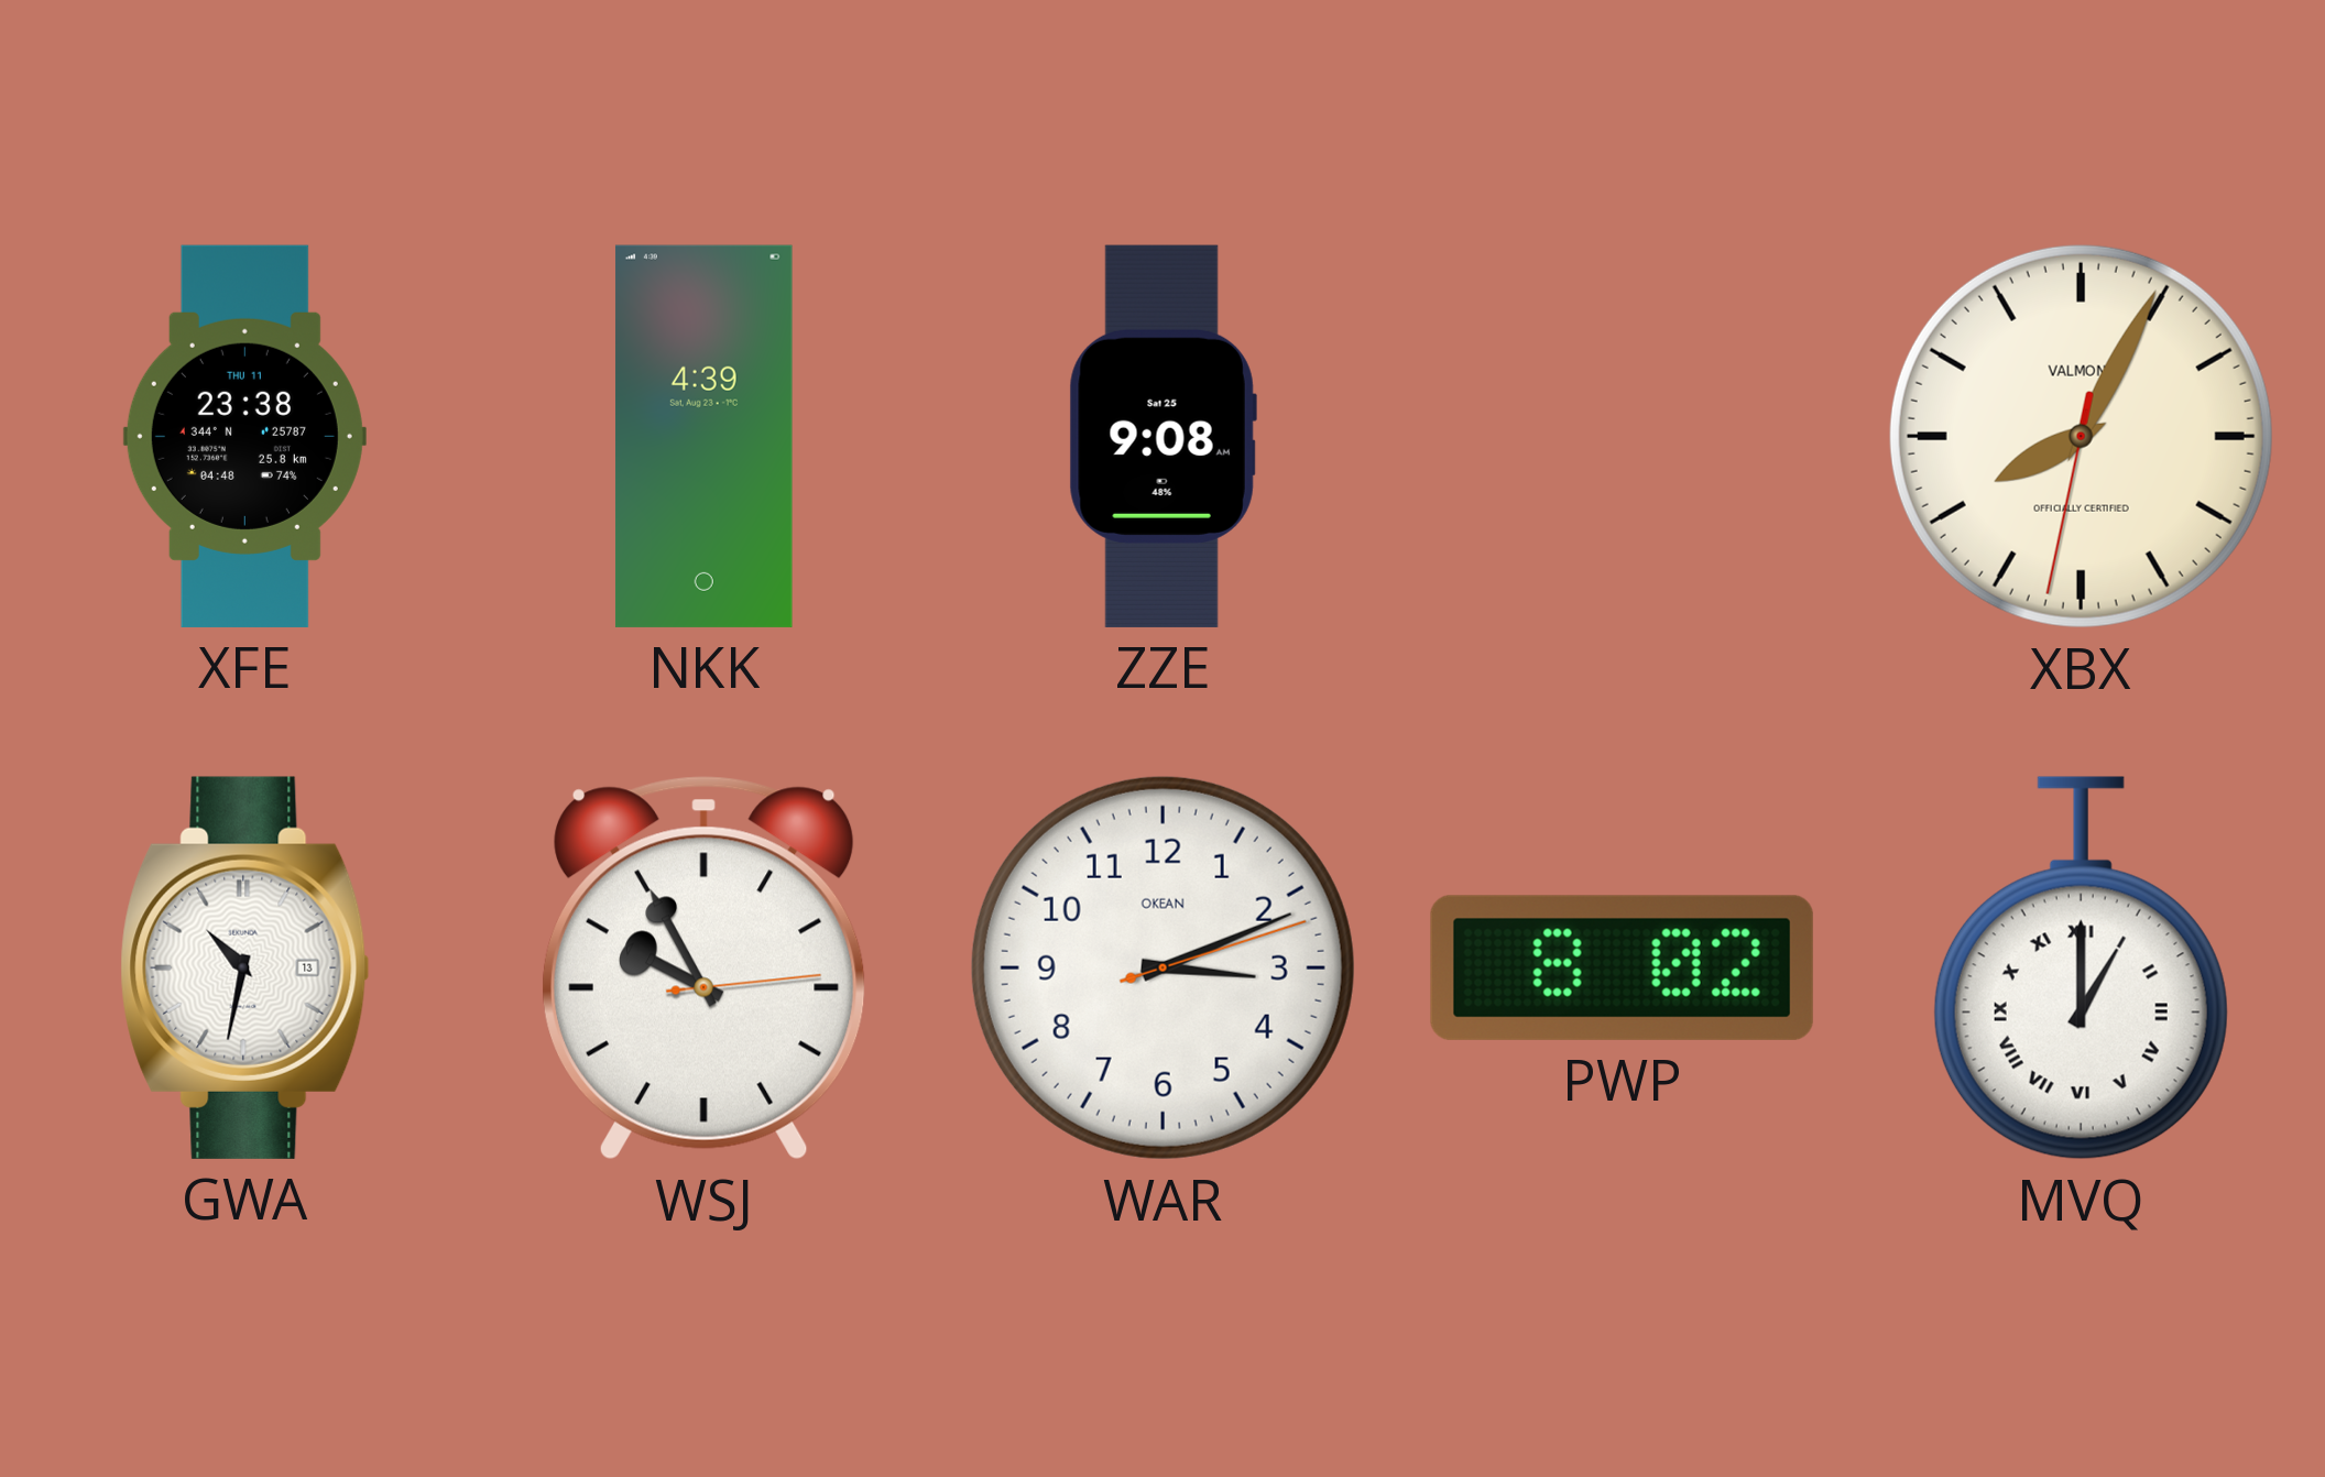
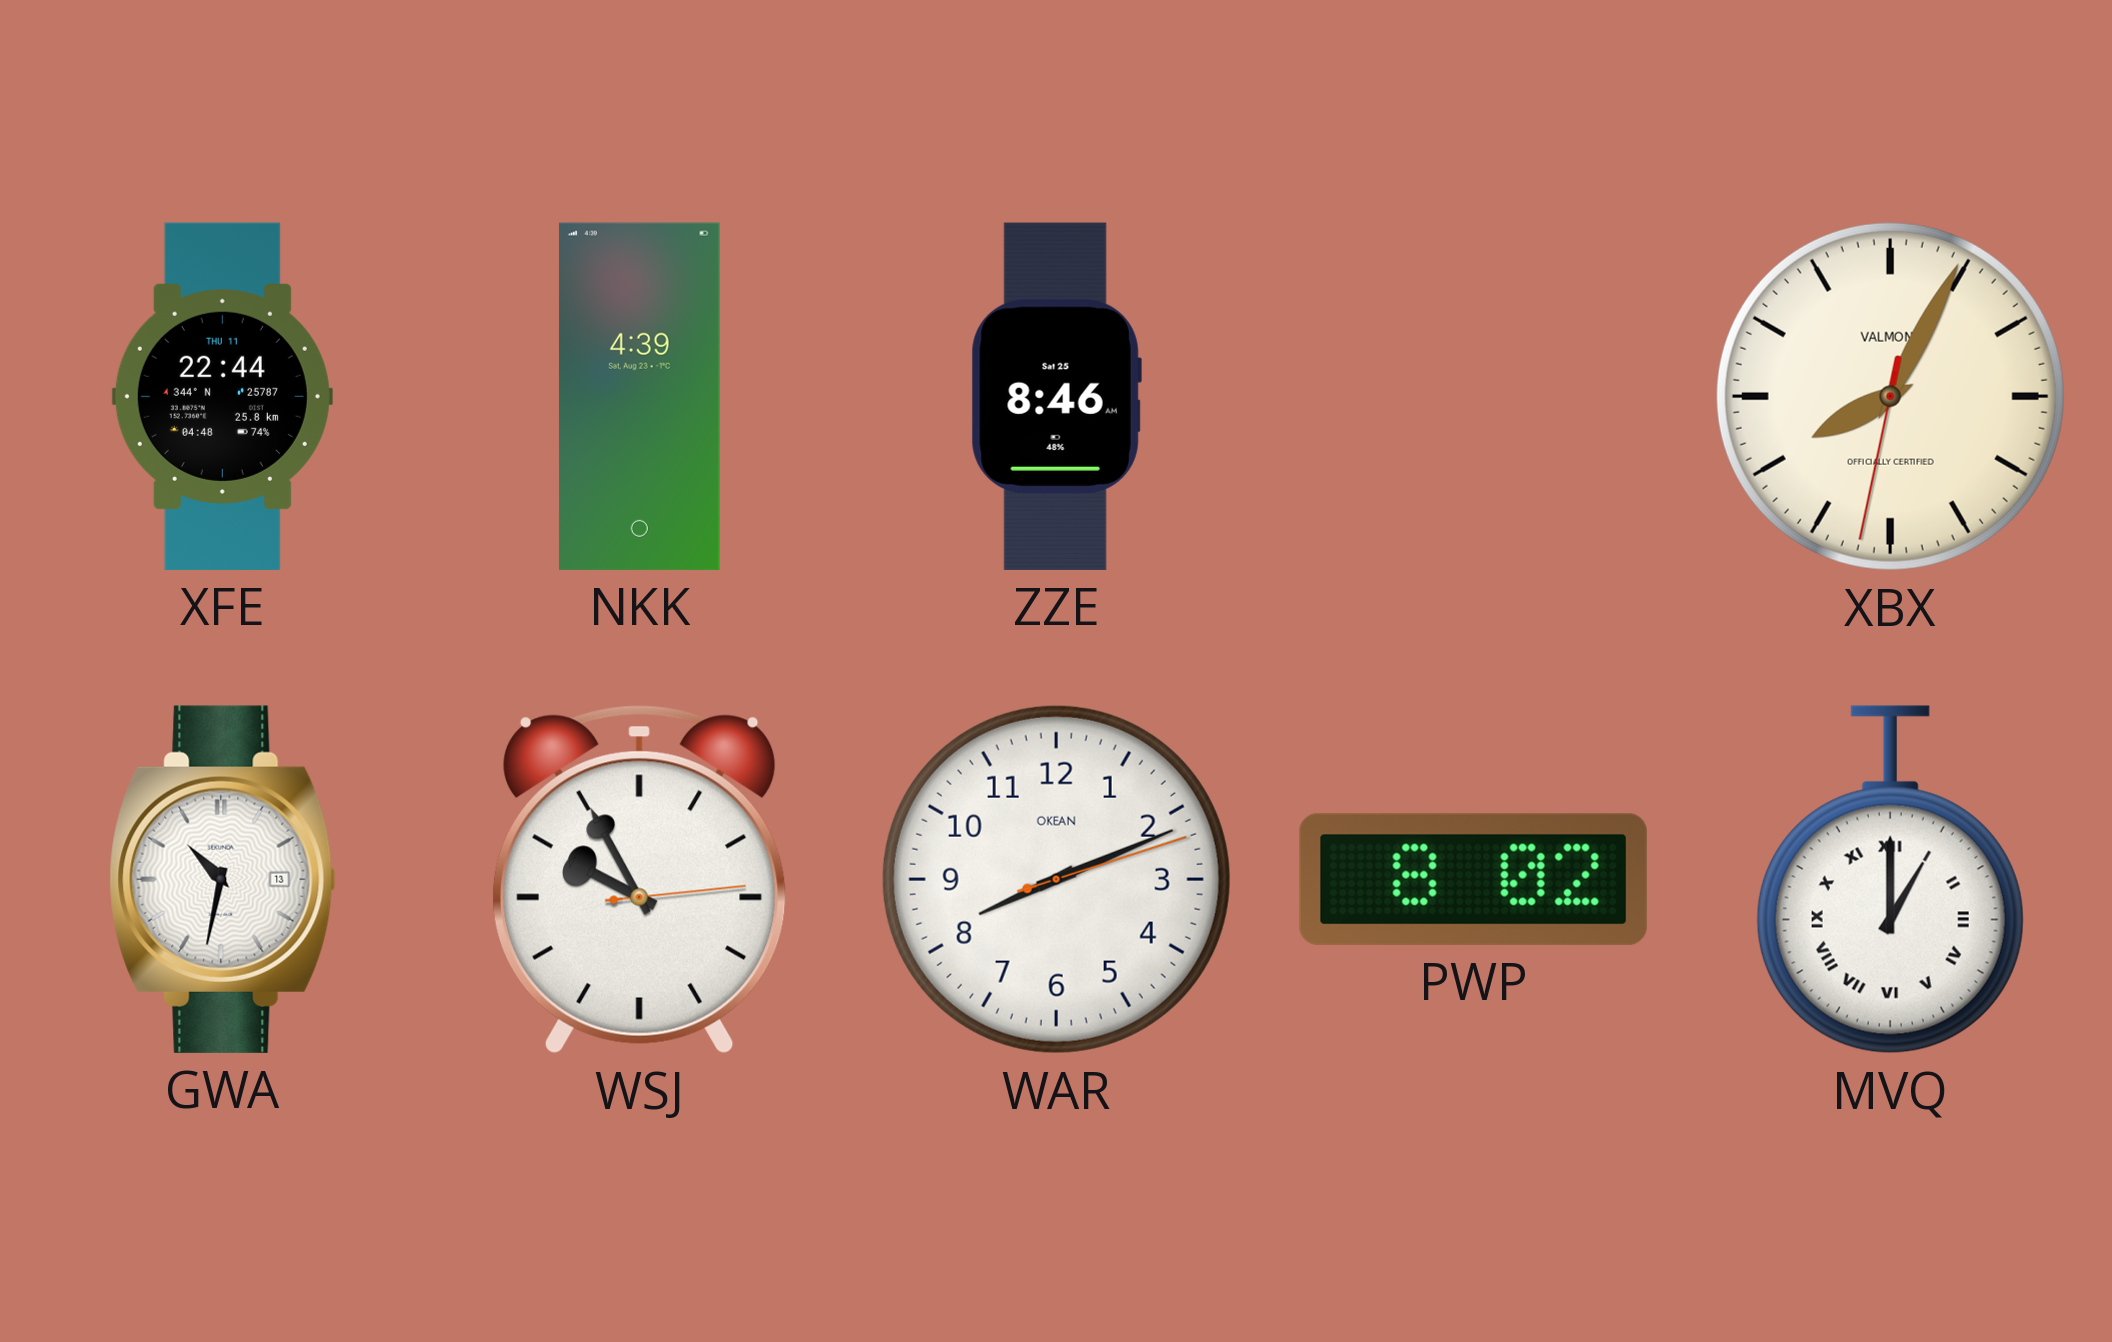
XFE: 23:38 -> 22:44
ZZE: 9:08 -> 8:46
WAR: 3:11 -> 8:11
